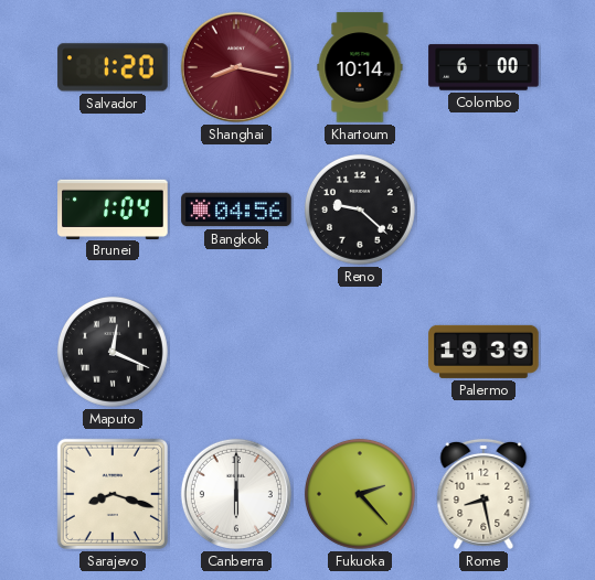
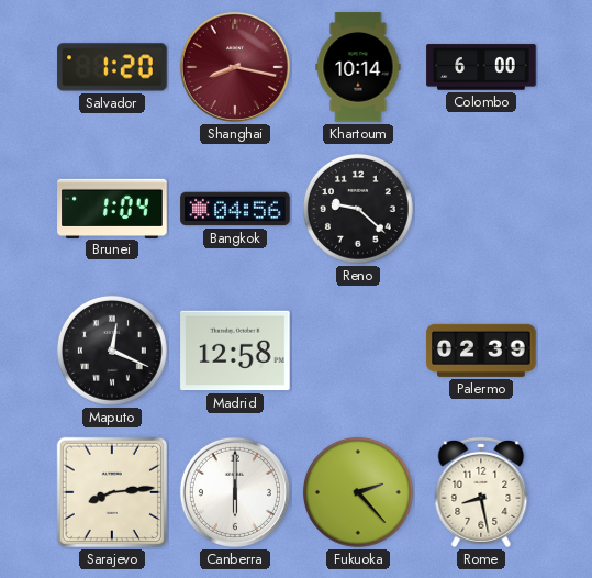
Madrid: none -> 12:58
Palermo: 19:39 -> 02:39
Sarajevo: 8:18 -> 8:14
